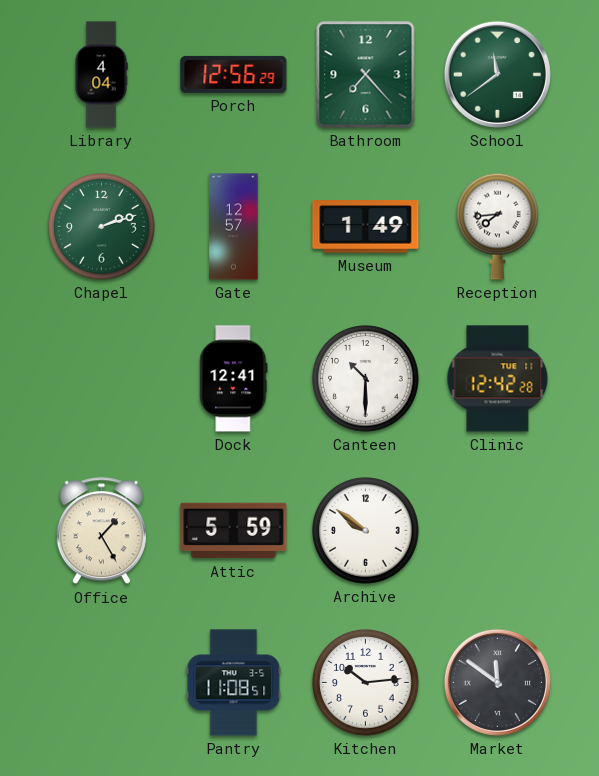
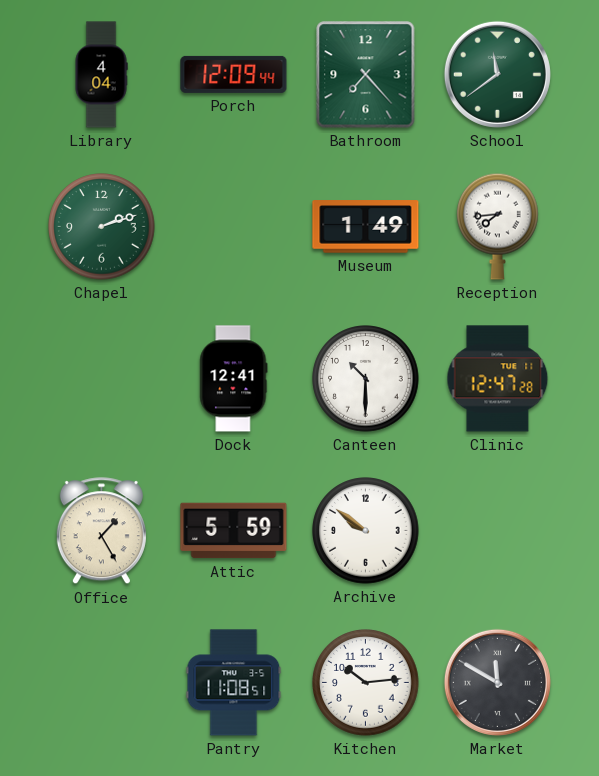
Porch: 12:56 -> 12:09
Gate: 12:57 -> none
Clinic: 12:42 -> 12:47
Market: 11:51 -> 11:50
